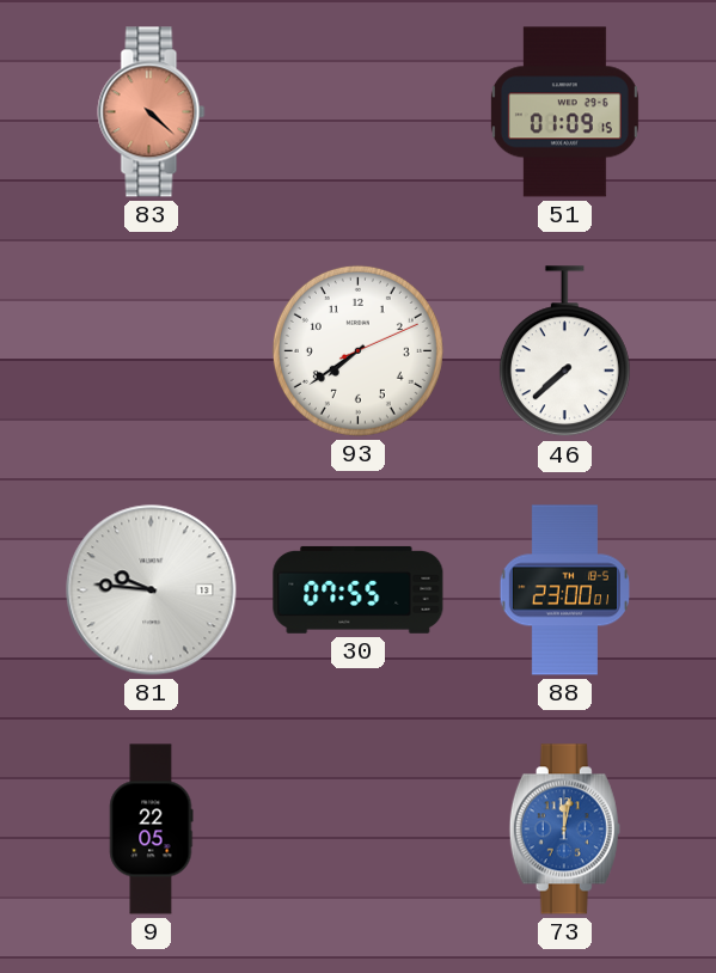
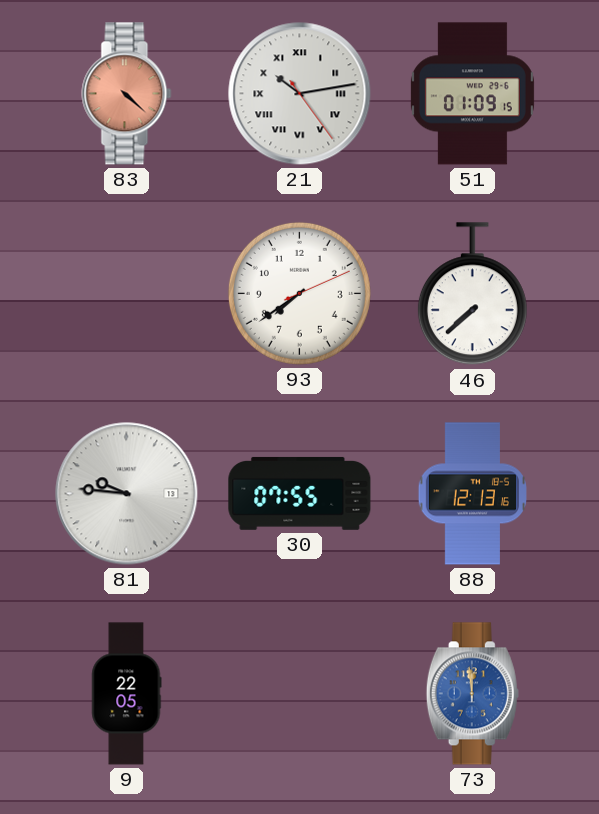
21: none -> 10:13
88: 23:00 -> 12:13
73: 12:02 -> 11:59
